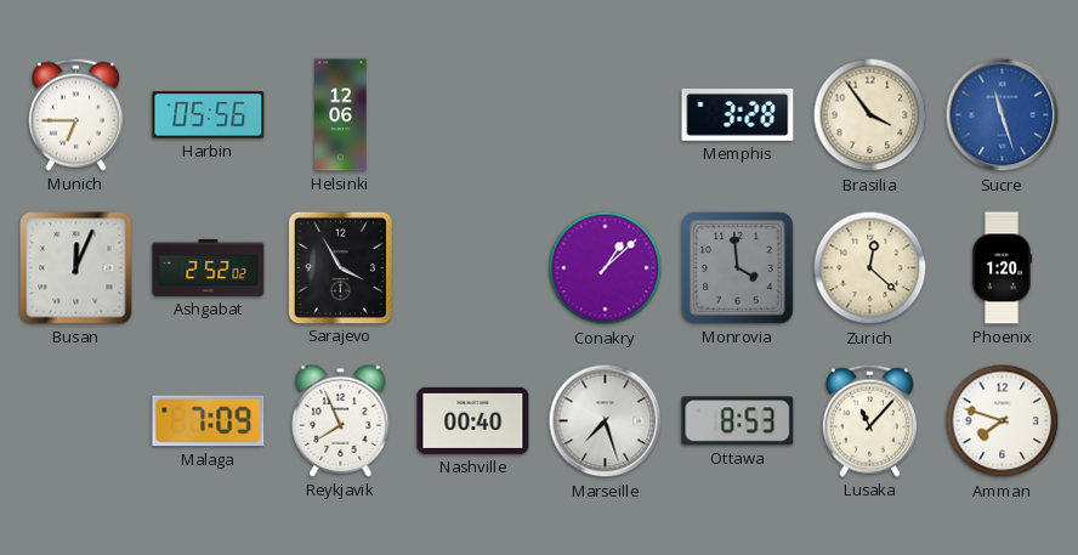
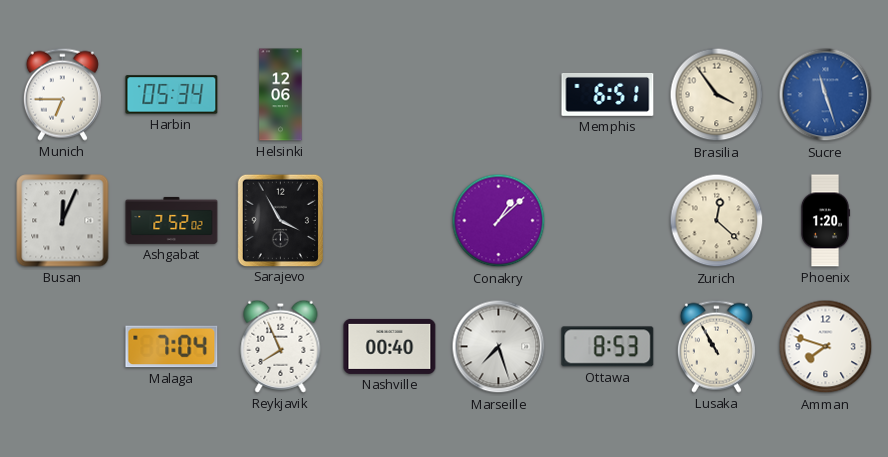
Harbin: 05:56 -> 05:34
Memphis: 3:28 -> 6:51
Monrovia: 3:59 -> none
Malaga: 7:09 -> 7:04
Lusaka: 11:07 -> 10:55
